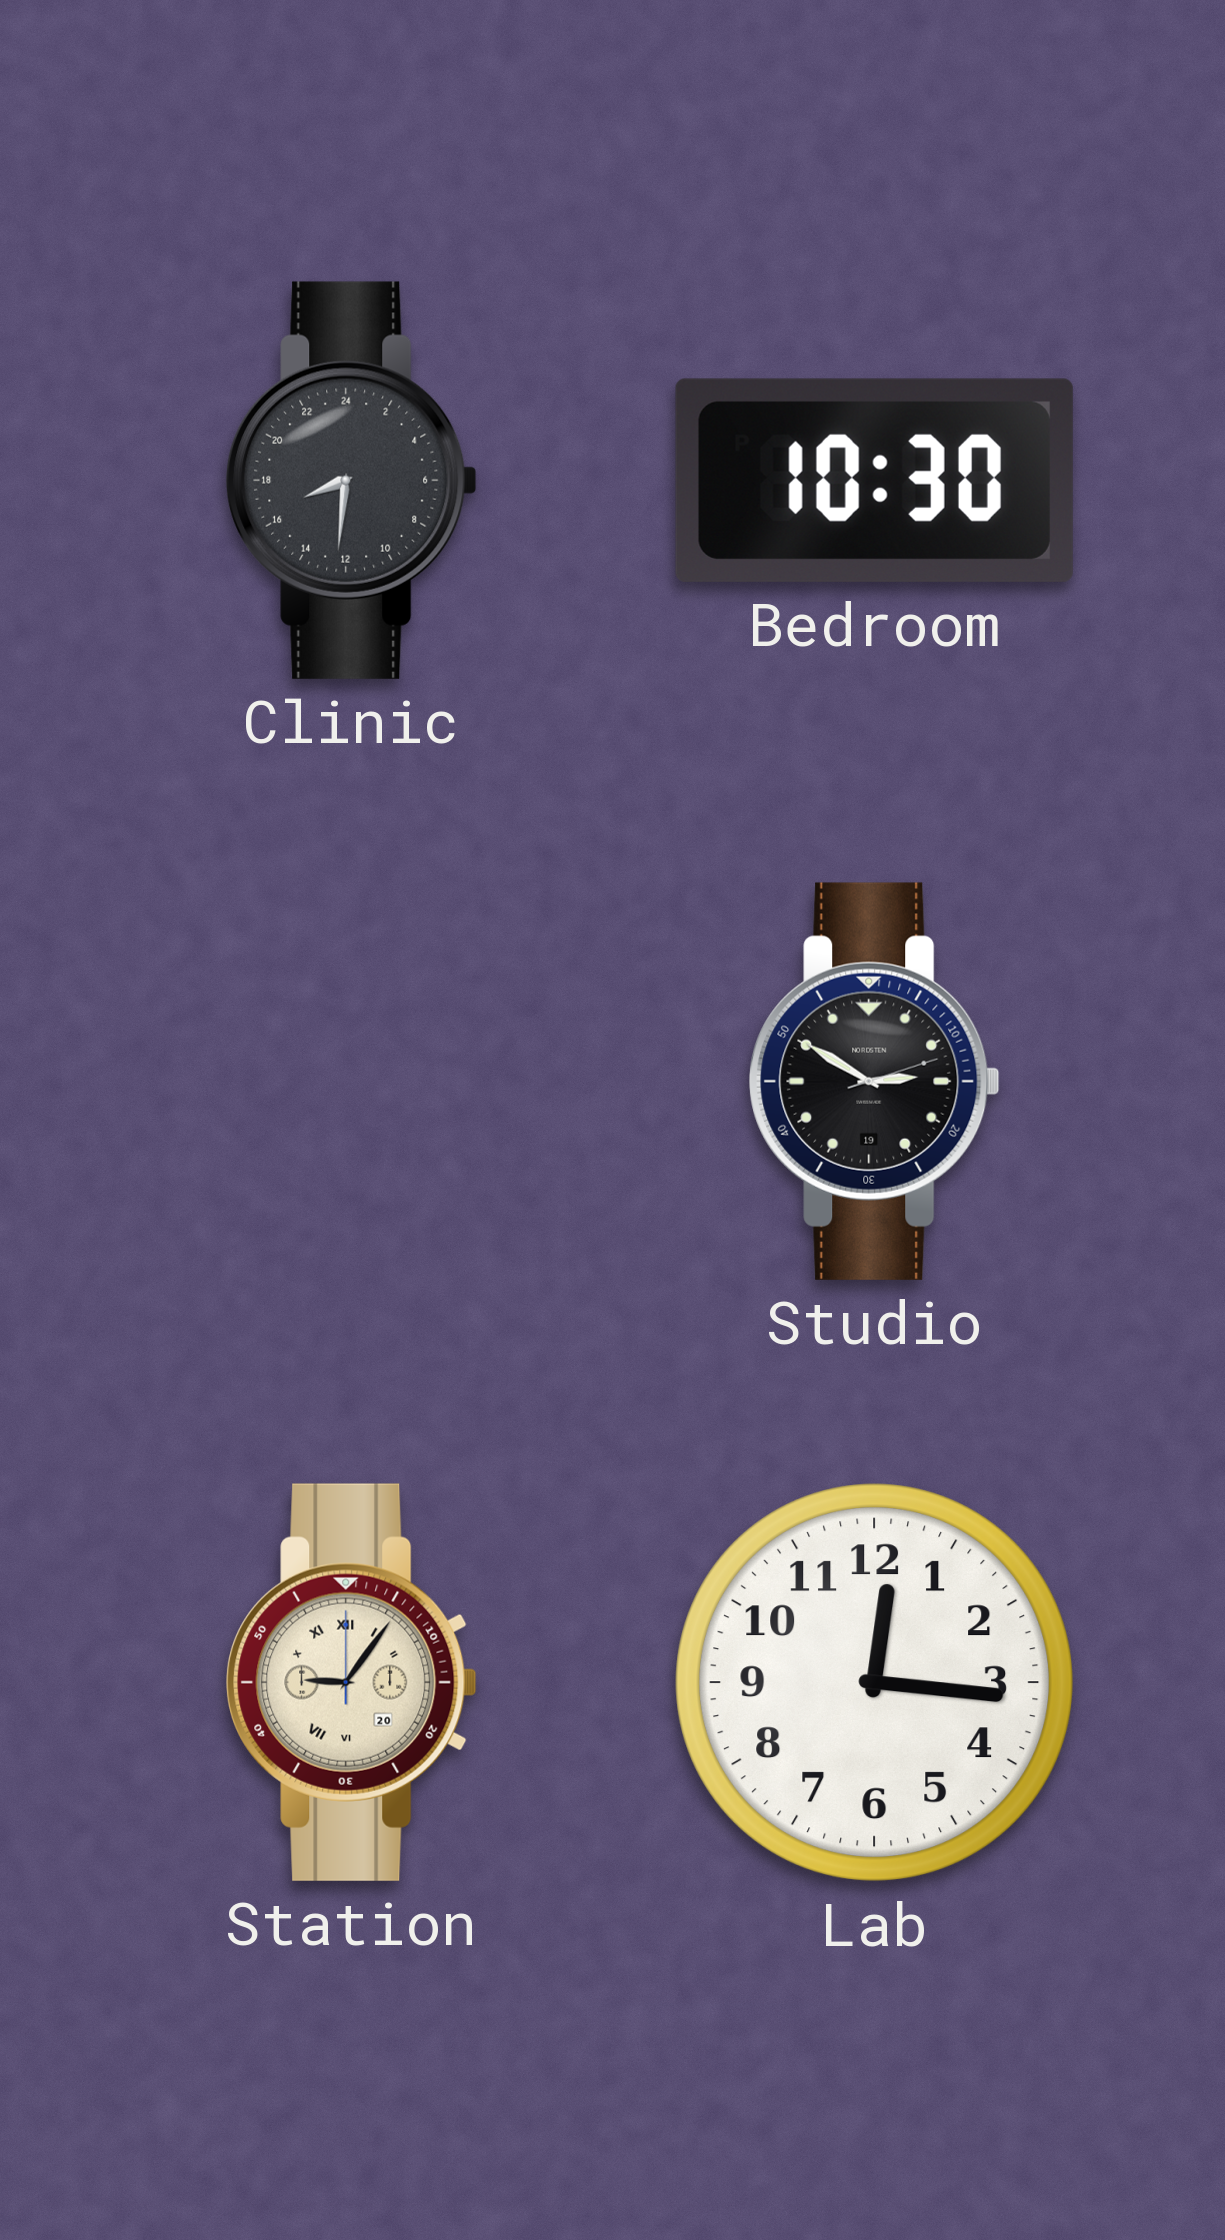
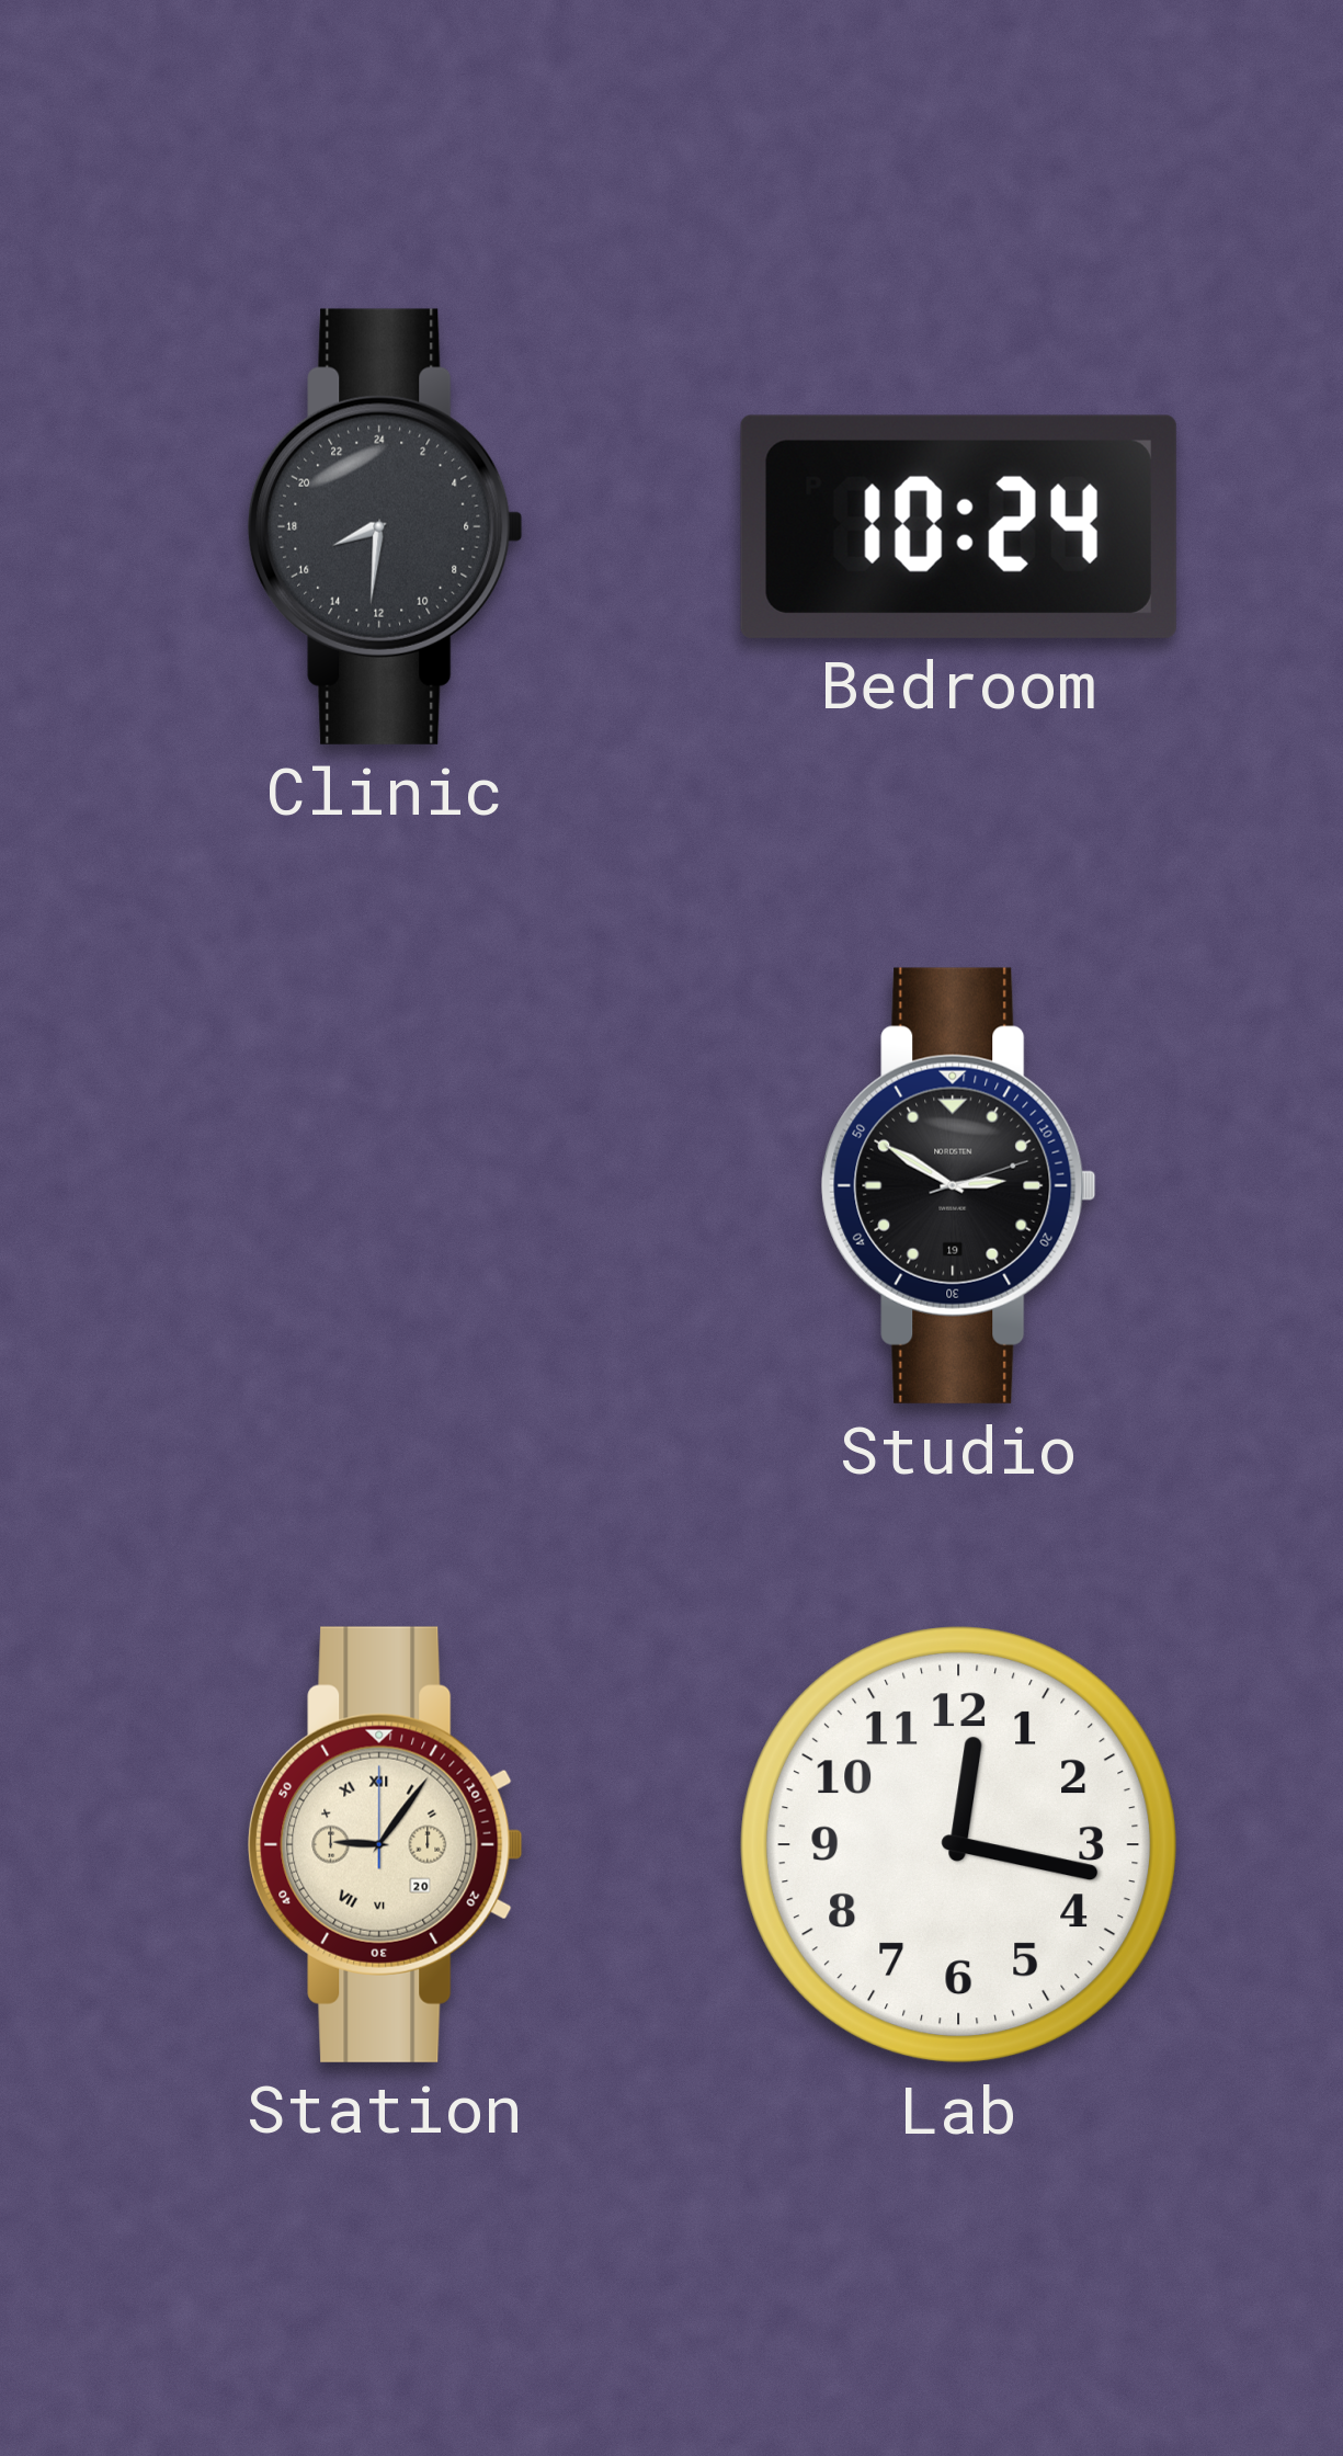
Bedroom: 10:30 -> 10:24
Lab: 12:16 -> 12:17
